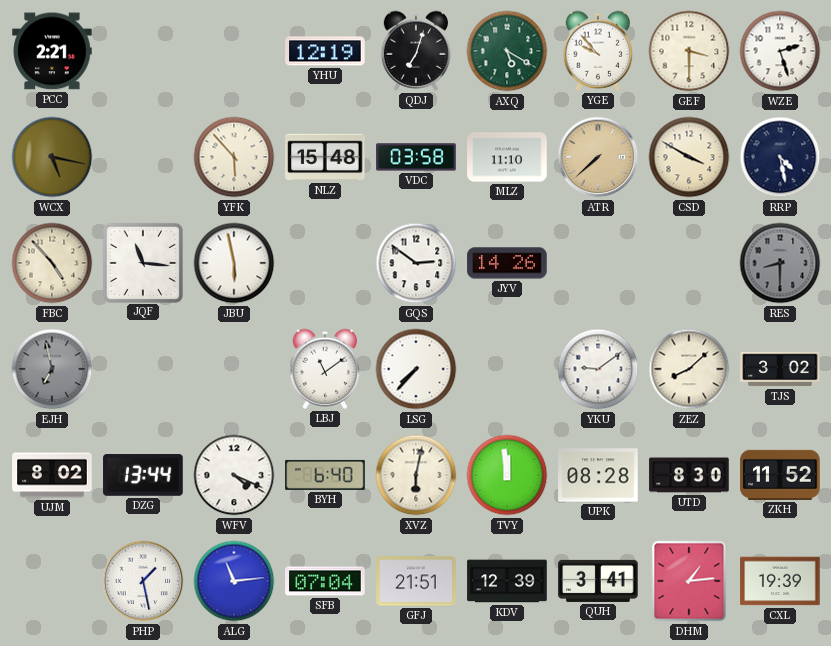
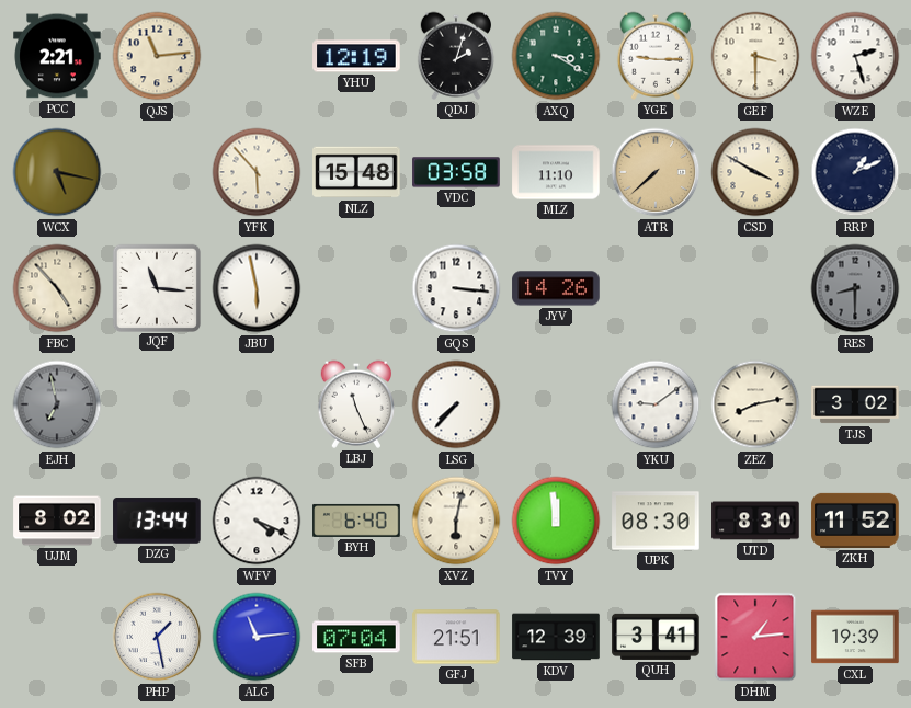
QJS: none -> 11:14
QDJ: 7:03 -> 2:03
AXQ: 5:20 -> 3:20
YGE: 9:53 -> 9:15
RRP: 4:28 -> 1:11
GQS: 2:51 -> 3:16
LBJ: 11:09 -> 11:26
ZEZ: 8:08 -> 8:13
UPK: 08:28 -> 08:30
